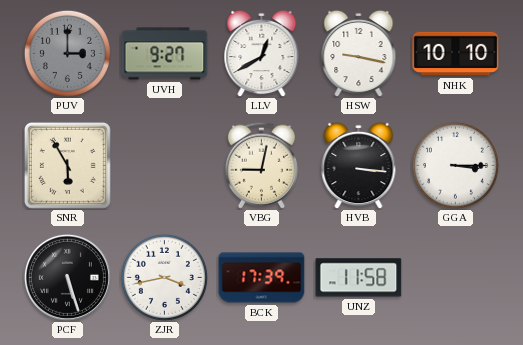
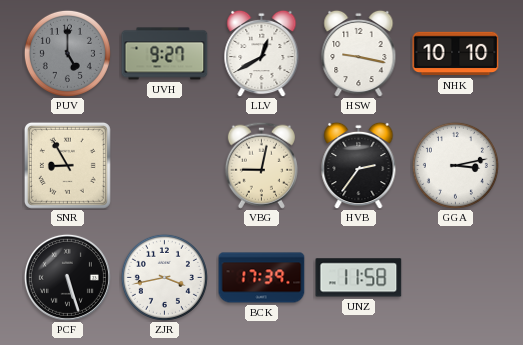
PUV: 3:00 -> 5:00
SNR: 5:55 -> 8:55
HVB: 3:16 -> 2:36
GGA: 3:15 -> 3:13
